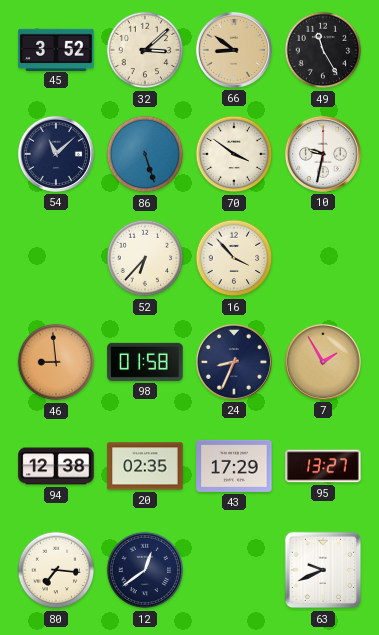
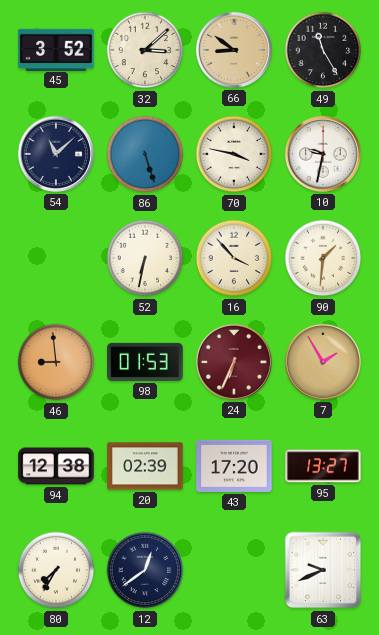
70: 3:51 -> 3:47
52: 6:37 -> 6:32
90: none -> 1:31
98: 01:58 -> 01:53
24: 8:34 -> 6:34
24 dial: navy -> burgundy
20: 02:35 -> 02:39
43: 17:29 -> 17:20
80: 7:16 -> 7:35
